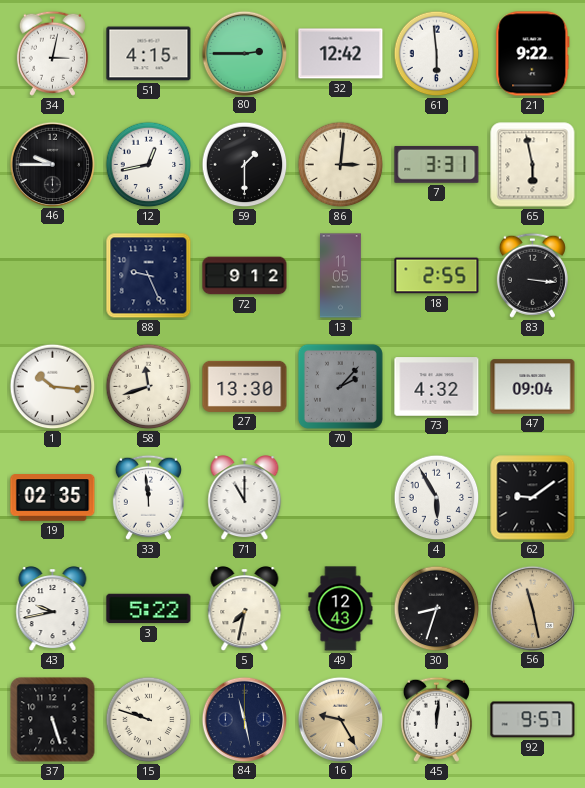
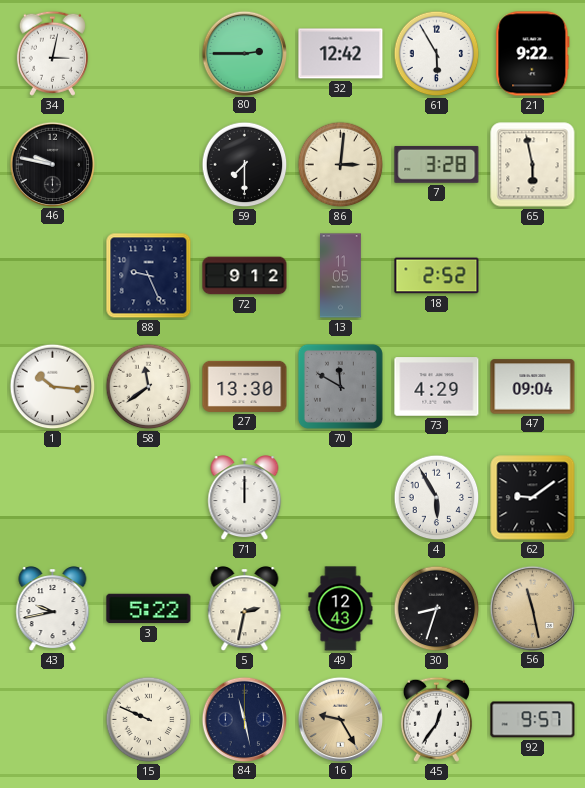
51: 4:15 -> none
61: 5:59 -> 5:55
46: 9:45 -> 9:47
12: 12:43 -> none
59: 1:30 -> 7:30
7: 3:31 -> 3:28
18: 2:55 -> 2:52
83: 3:16 -> none
58: 11:42 -> 11:39
70: 2:07 -> 11:50
73: 4:32 -> 4:29
19: 02:35 -> none
33: 11:59 -> none
71: 11:00 -> 12:00
5: 7:32 -> 2:32
37: 5:27 -> none
15: 9:48 -> 9:49
45: 12:01 -> 12:36
